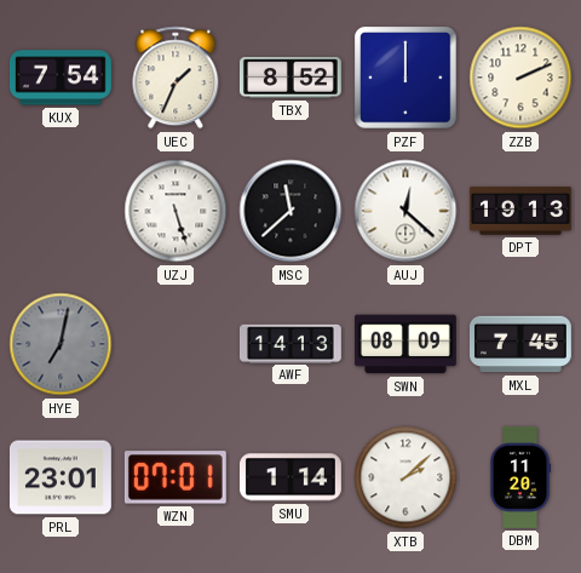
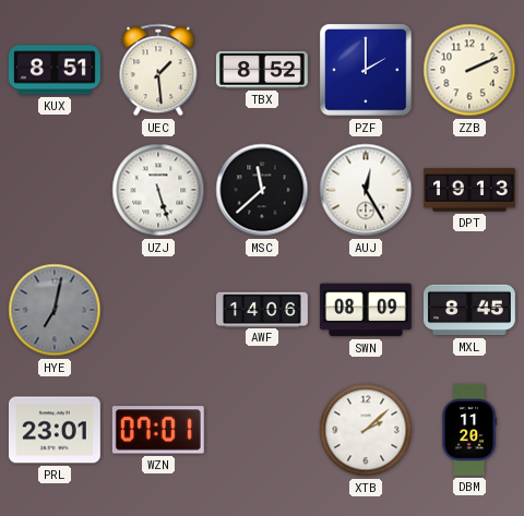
KUX: 7:54 -> 8:51
UEC: 1:34 -> 1:29
PZF: 12:00 -> 2:00
AUJ: 12:22 -> 12:25
AWF: 14:13 -> 14:06
MXL: 7:45 -> 8:45
SMU: 1:14 -> none
